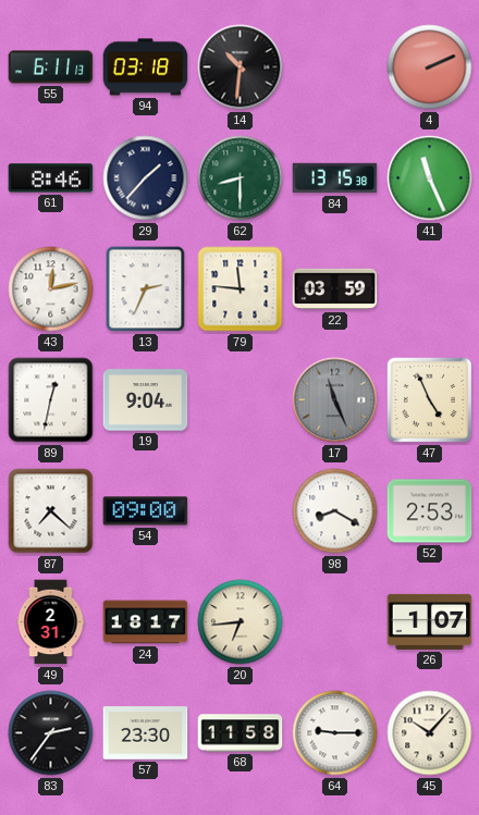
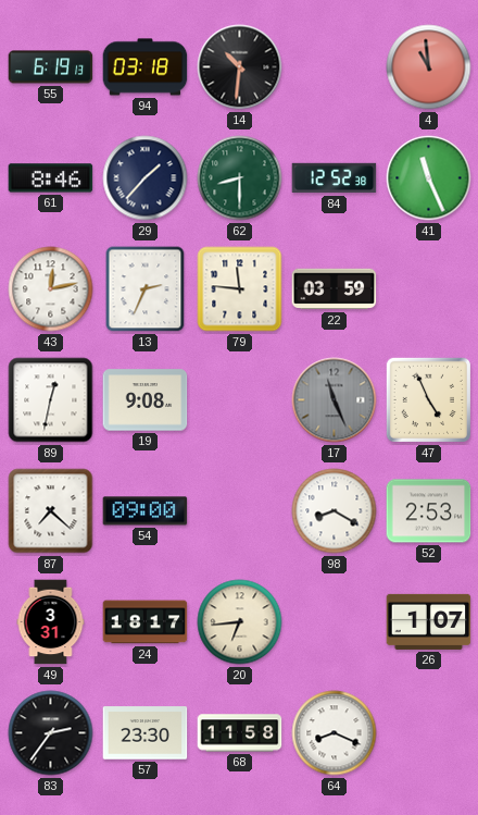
55: 6:11 -> 6:19
4: 2:11 -> 10:59
84: 13:15 -> 12:52
19: 9:04 -> 9:08
49: 2:31 -> 3:31
64: 9:15 -> 8:19
45: 10:07 -> none
